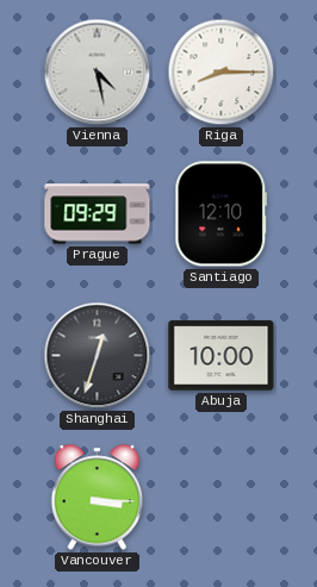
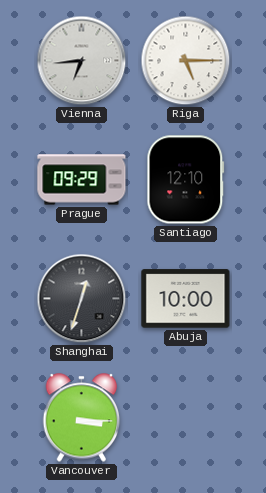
Vienna: 4:28 -> 6:44
Riga: 8:15 -> 5:15
